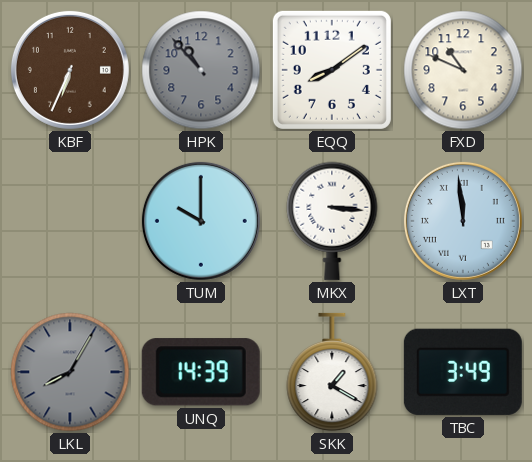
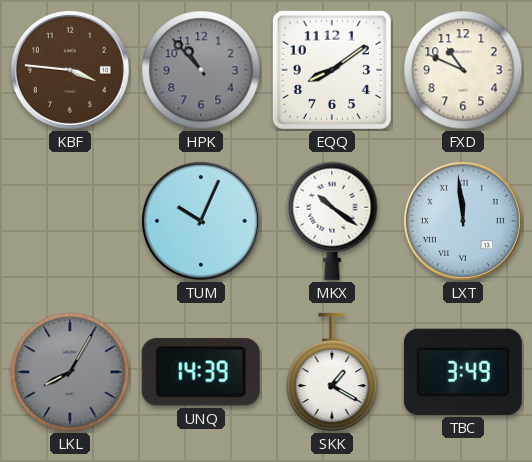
KBF: 6:34 -> 3:46
TUM: 10:00 -> 10:04
MKX: 3:16 -> 10:21
